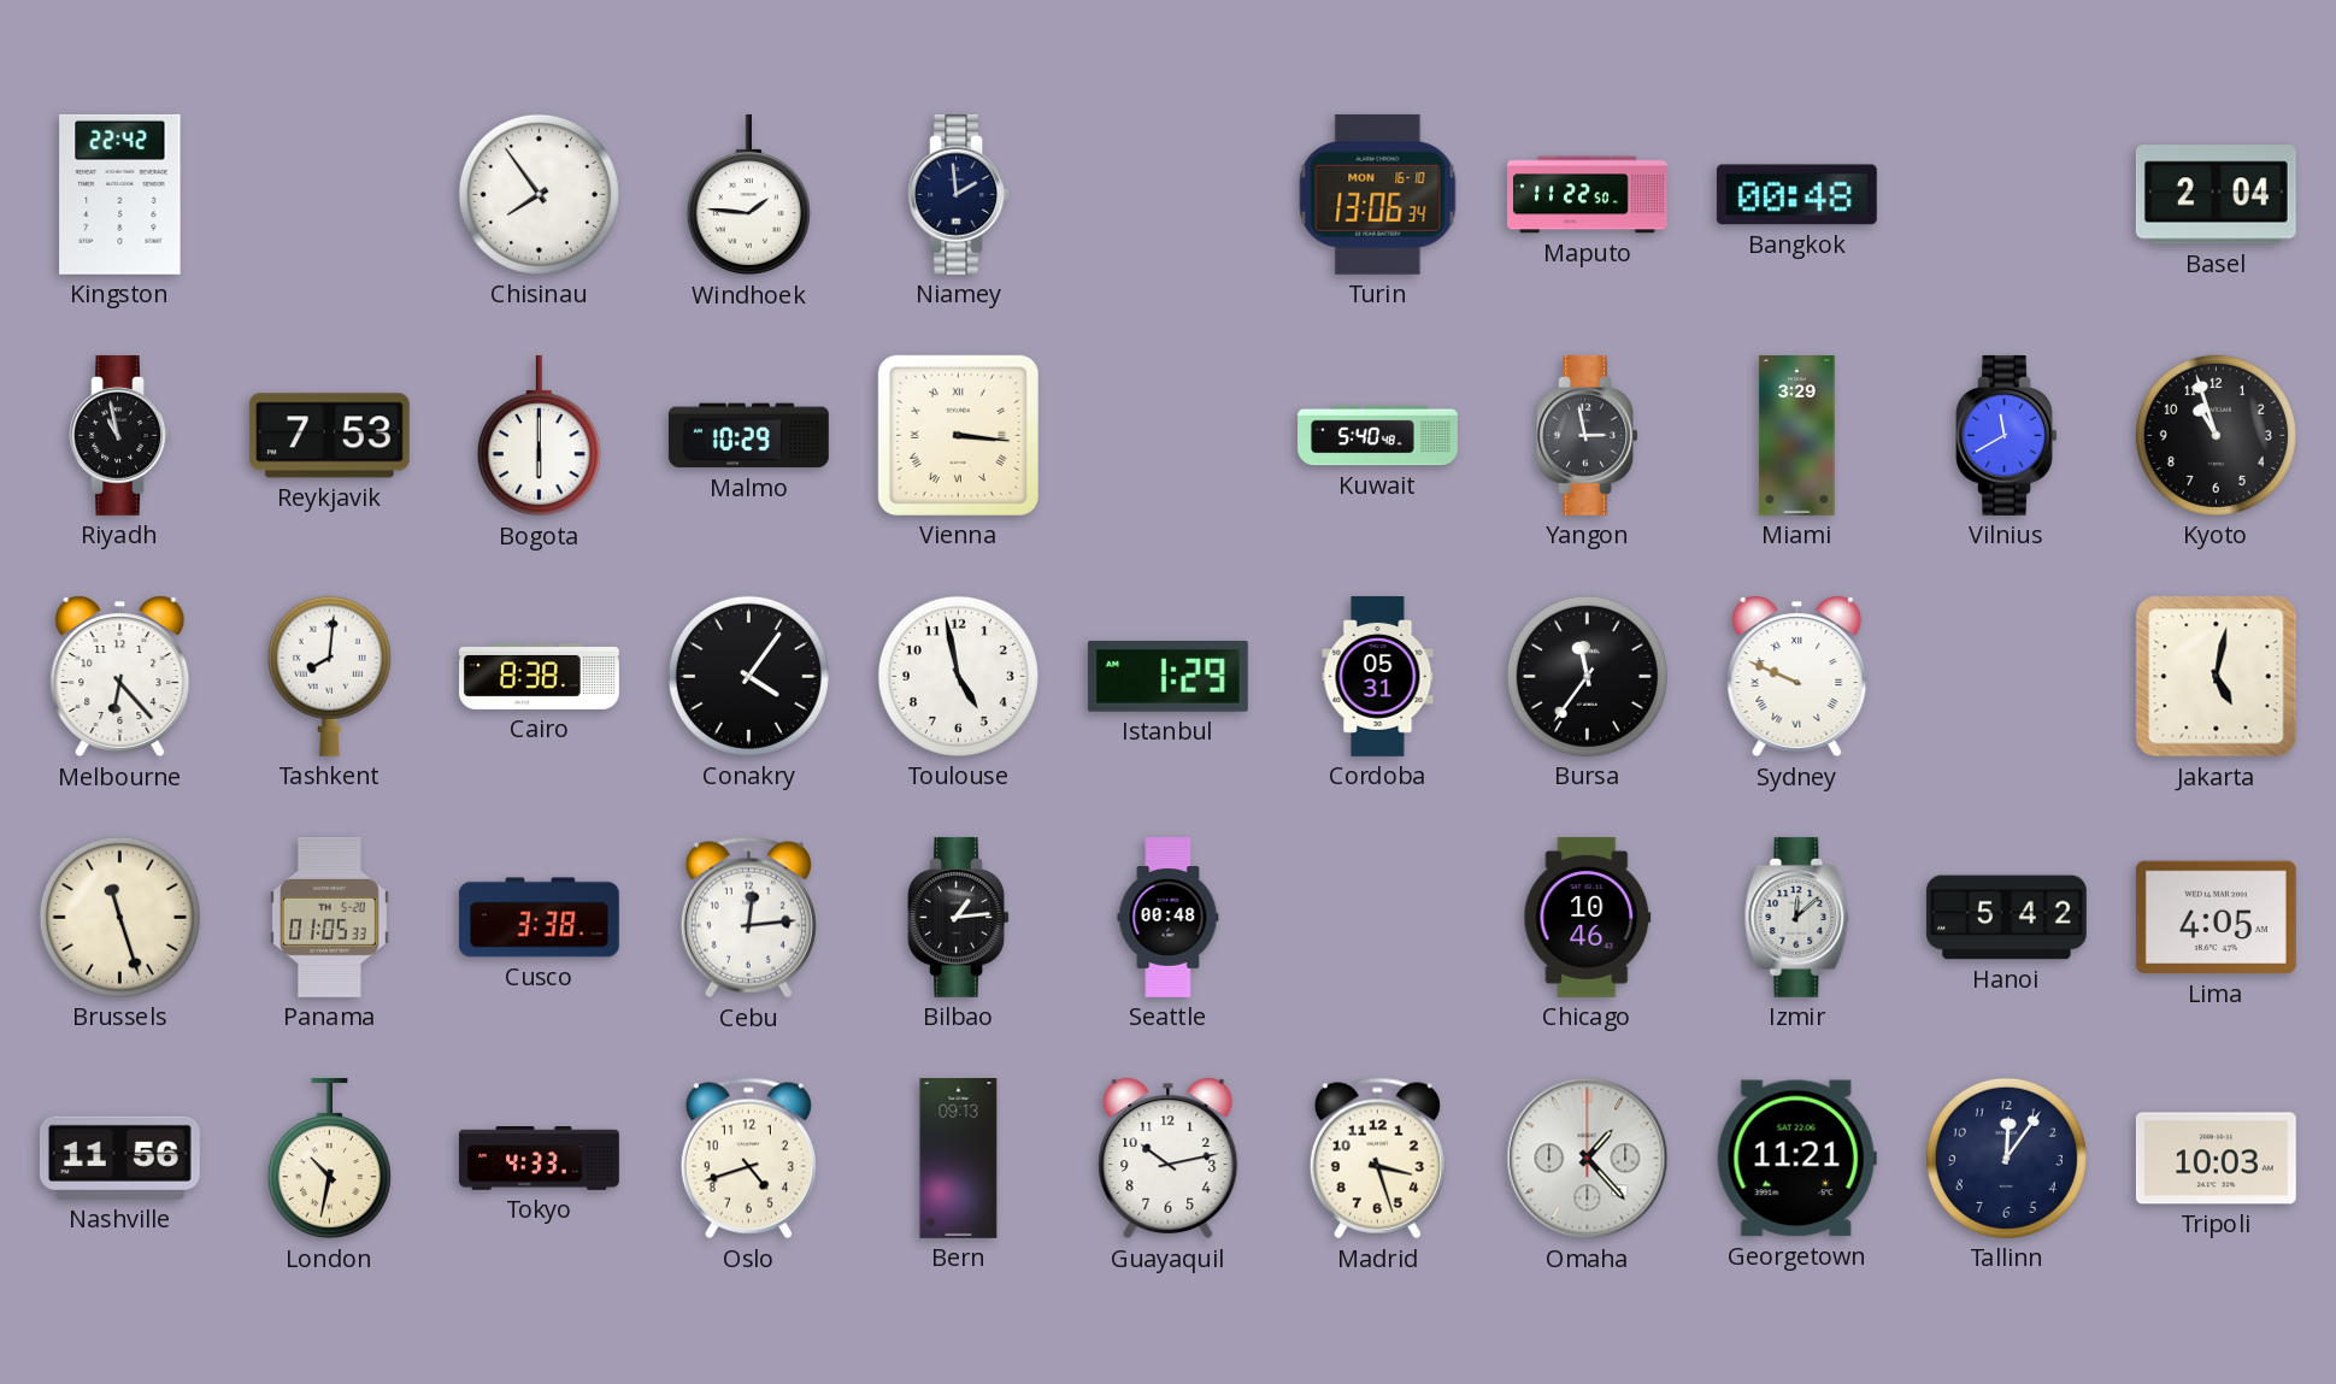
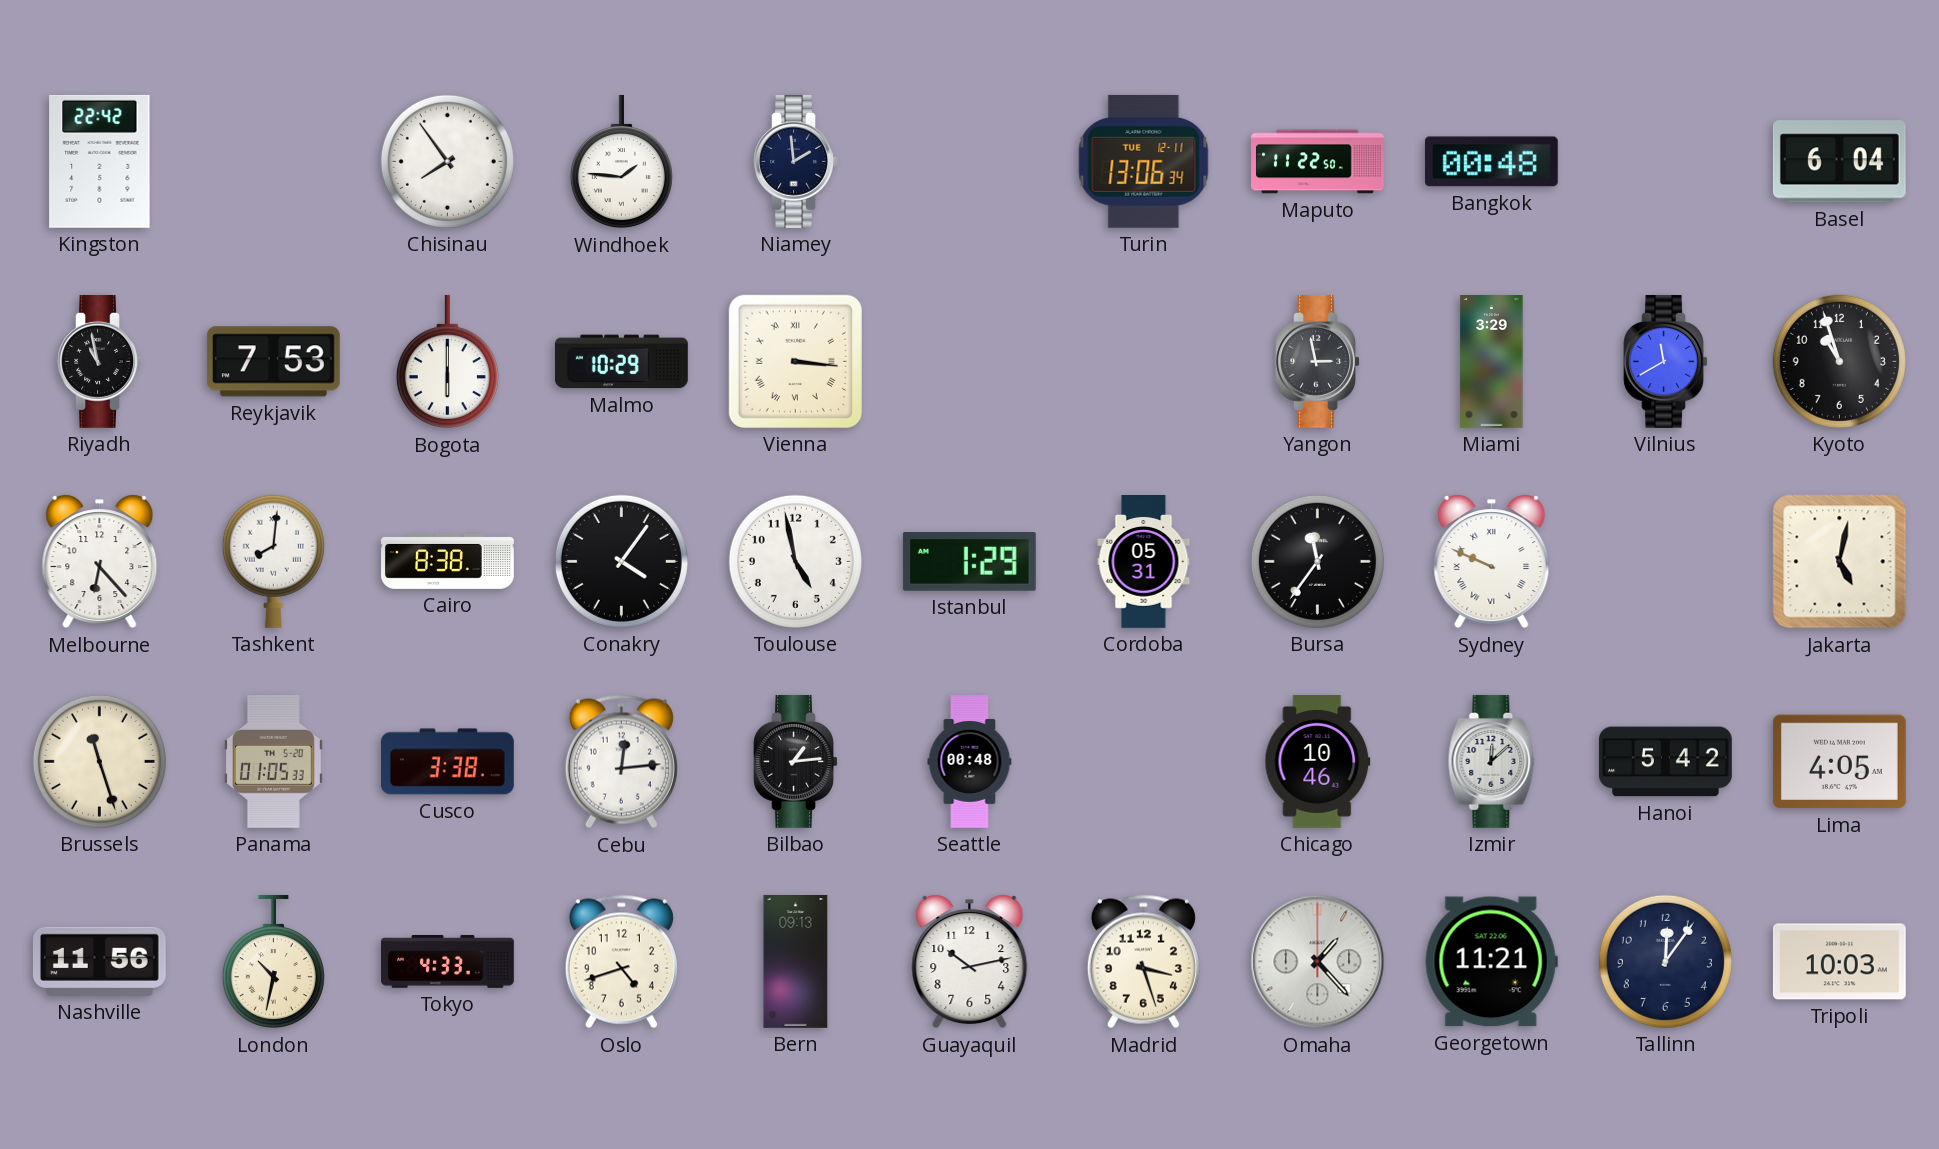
Turin date: MON 16-10 -> TUE 12-11
Basel: 2:04 -> 6:04
Kuwait: 5:40 -> none
